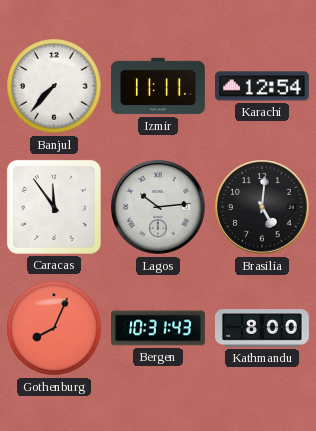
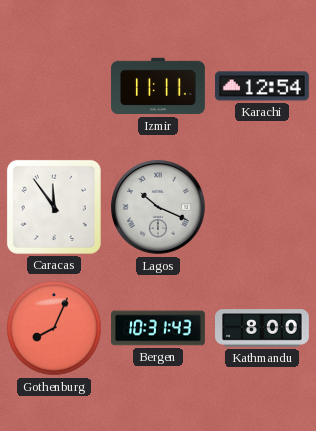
Banjul: 7:37 -> none
Lagos: 10:14 -> 10:19
Brasilia: 5:01 -> none
